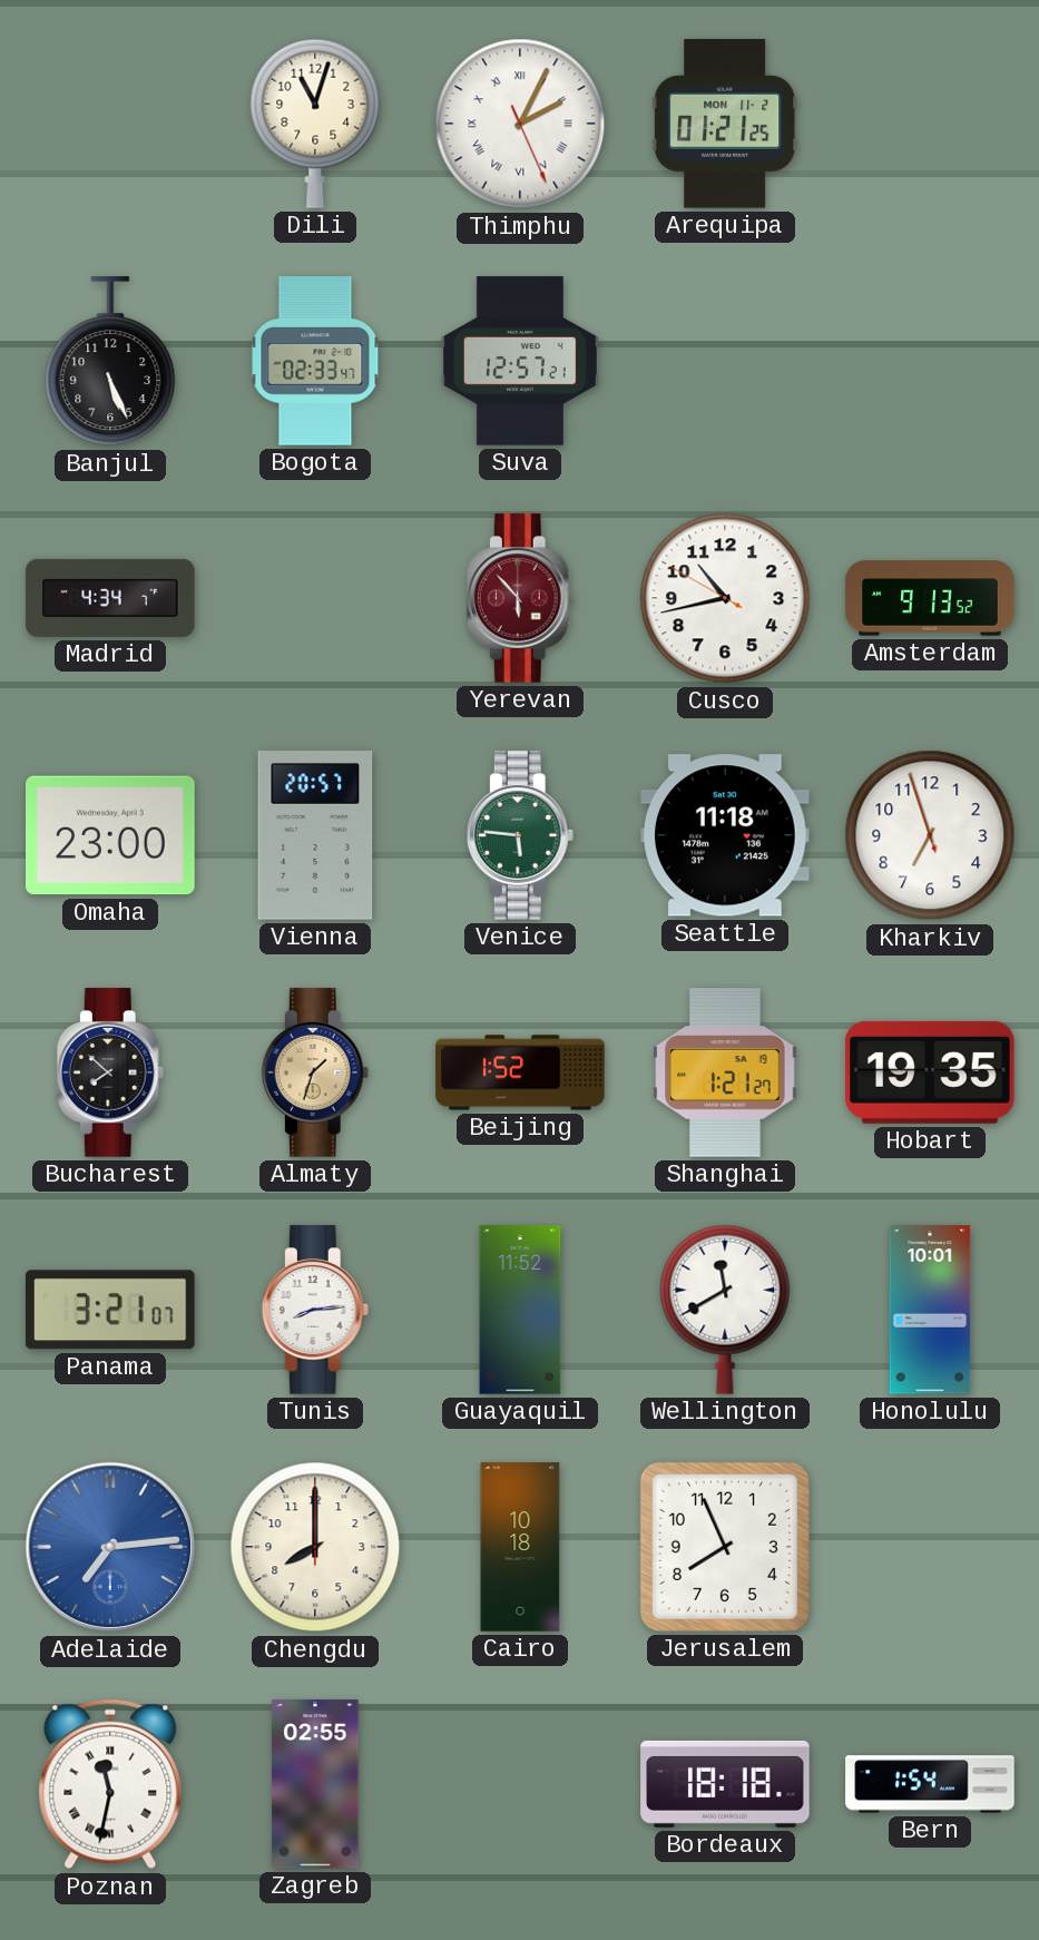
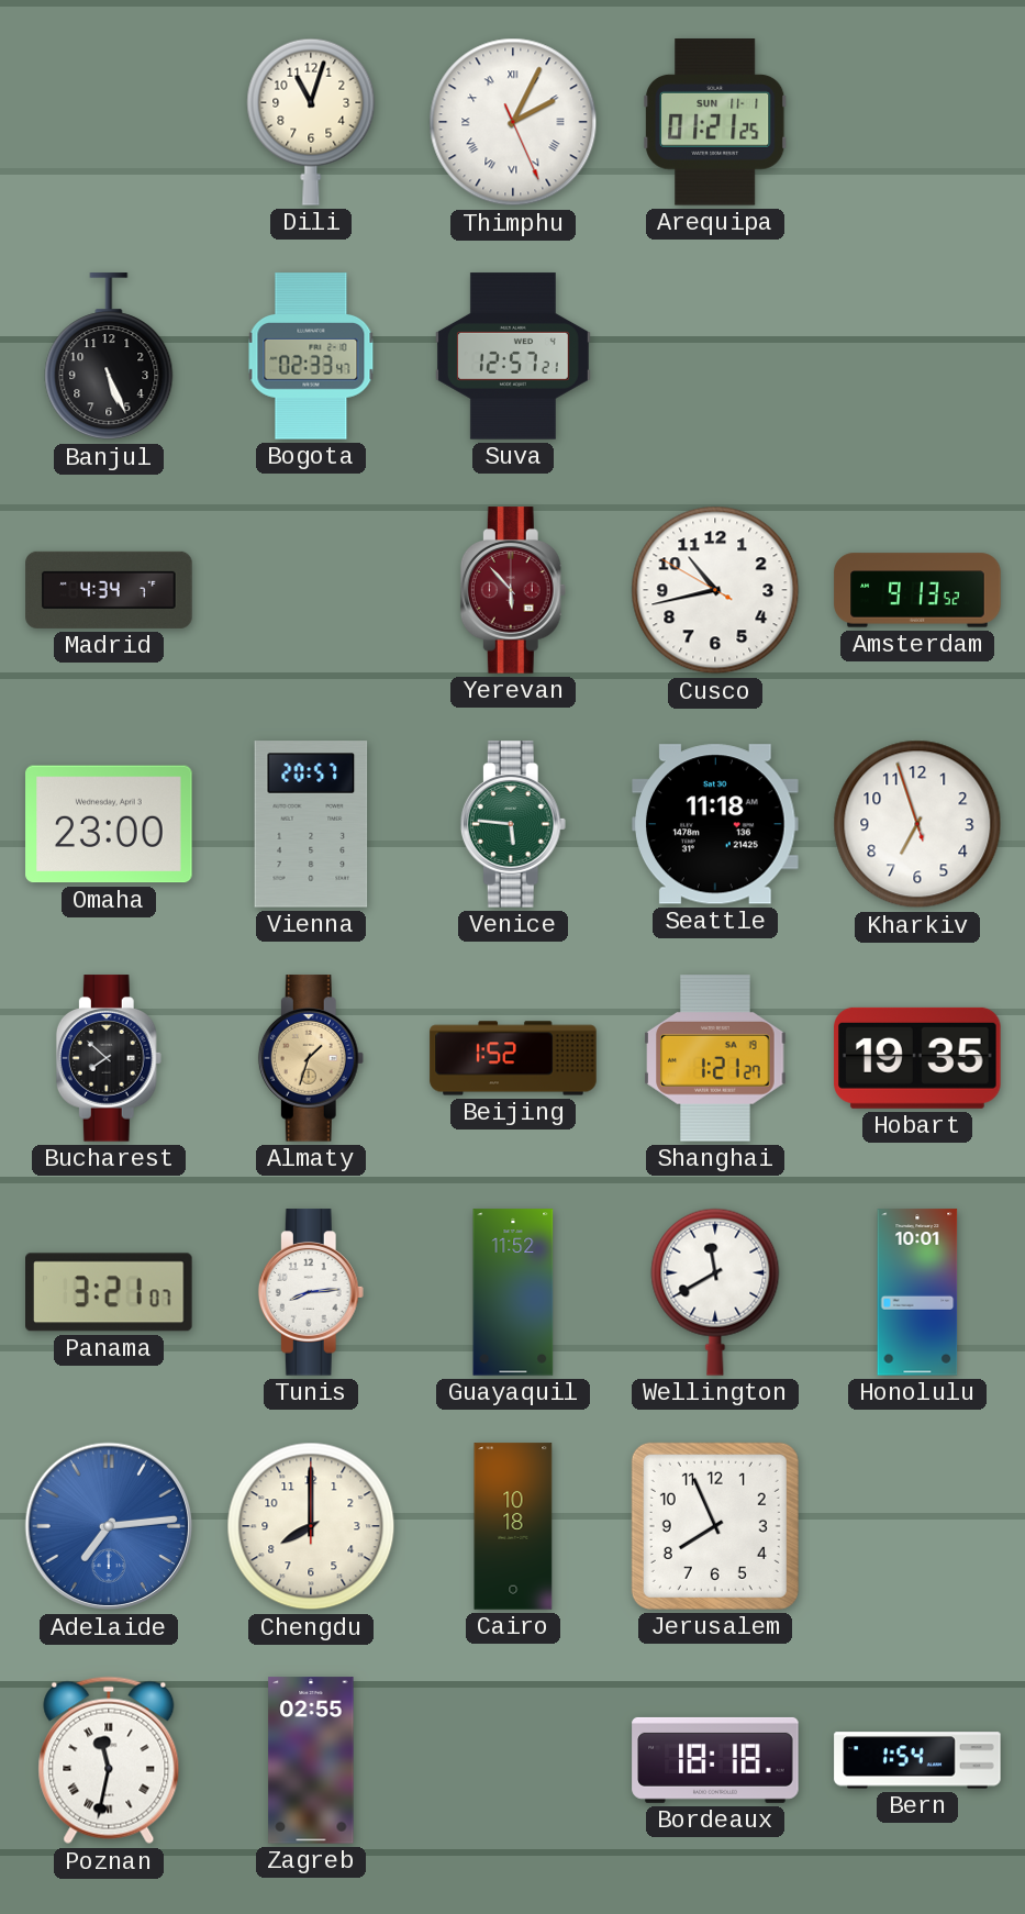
Arequipa date: MON 11-2 -> SUN 11-1
